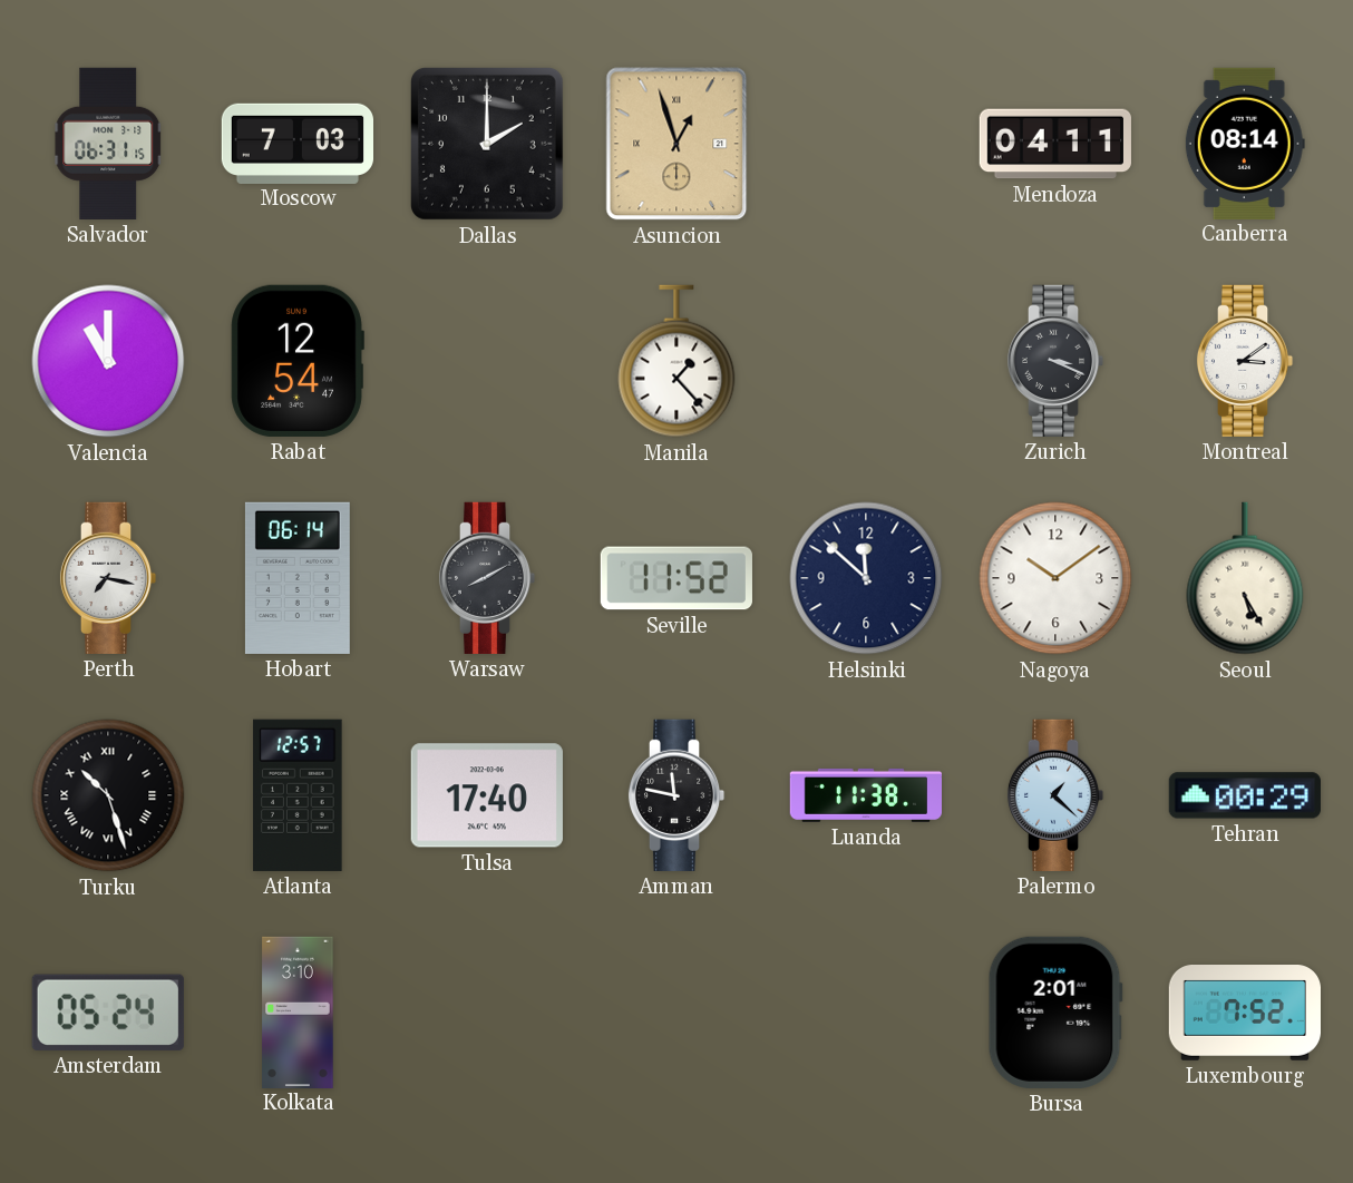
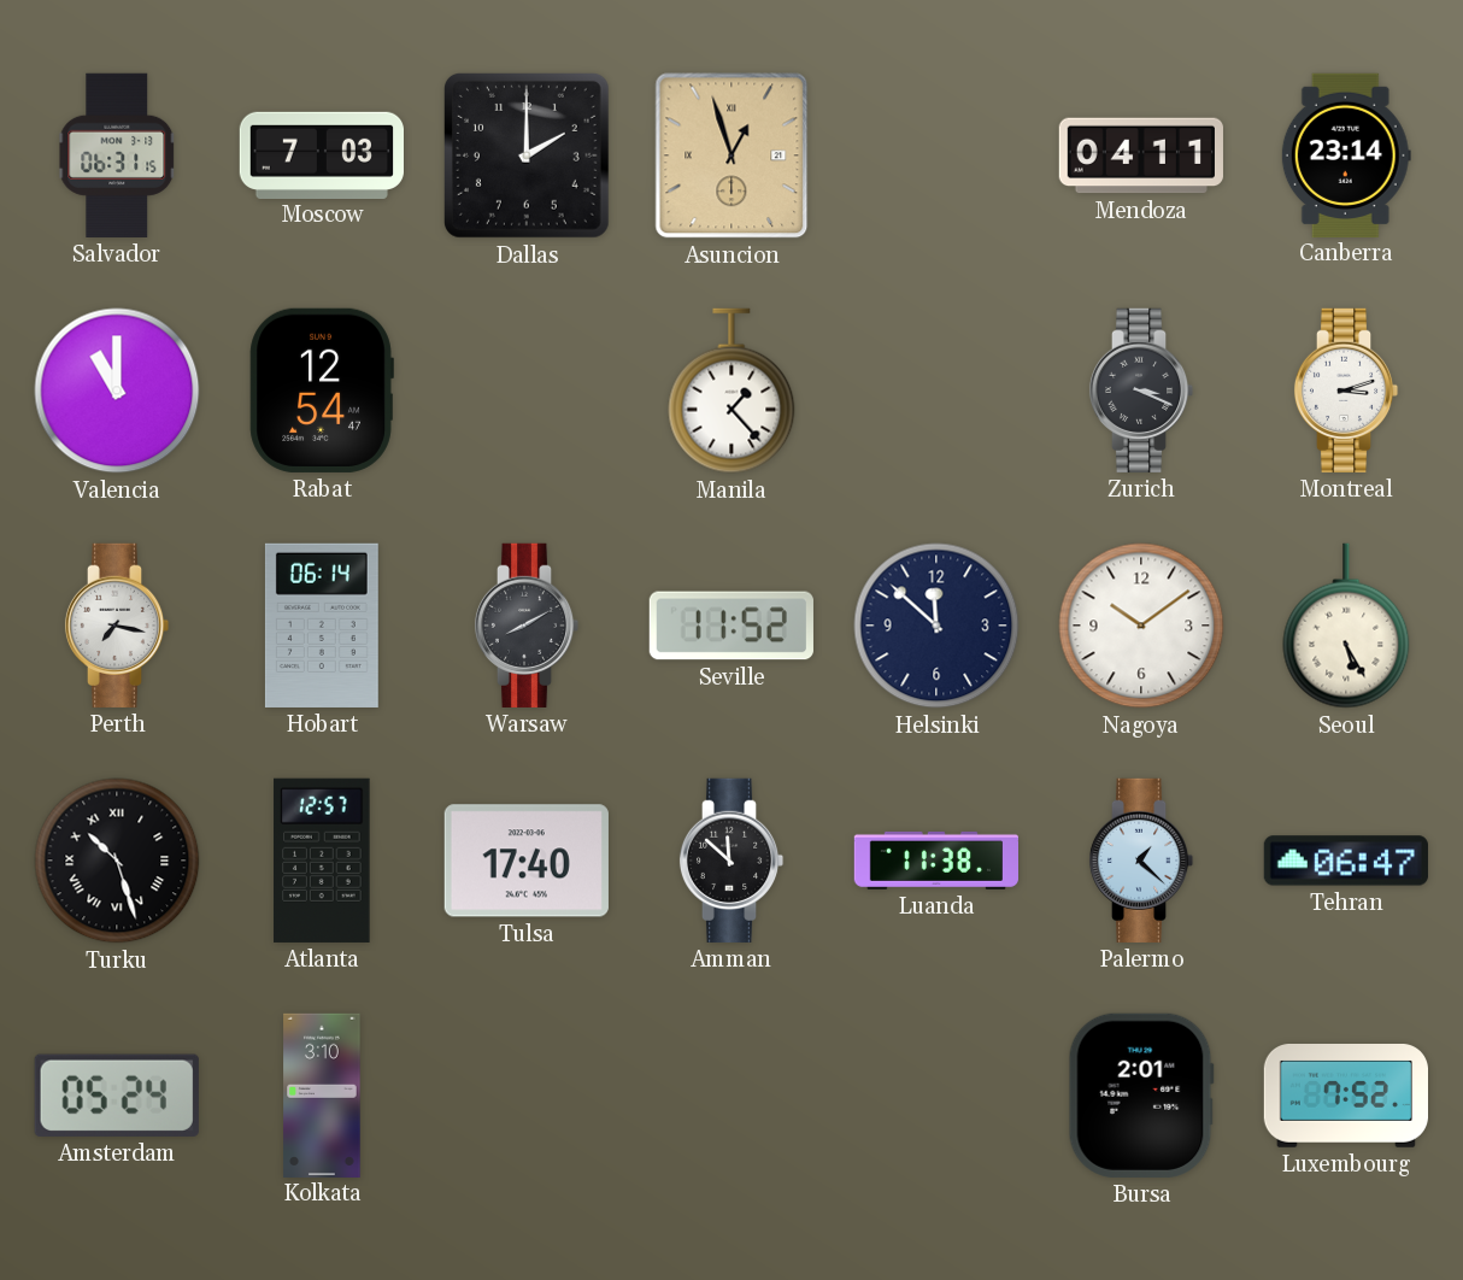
Canberra: 08:14 -> 23:14
Montreal: 3:09 -> 3:12
Amman: 11:47 -> 11:52
Tehran: 00:29 -> 06:47
